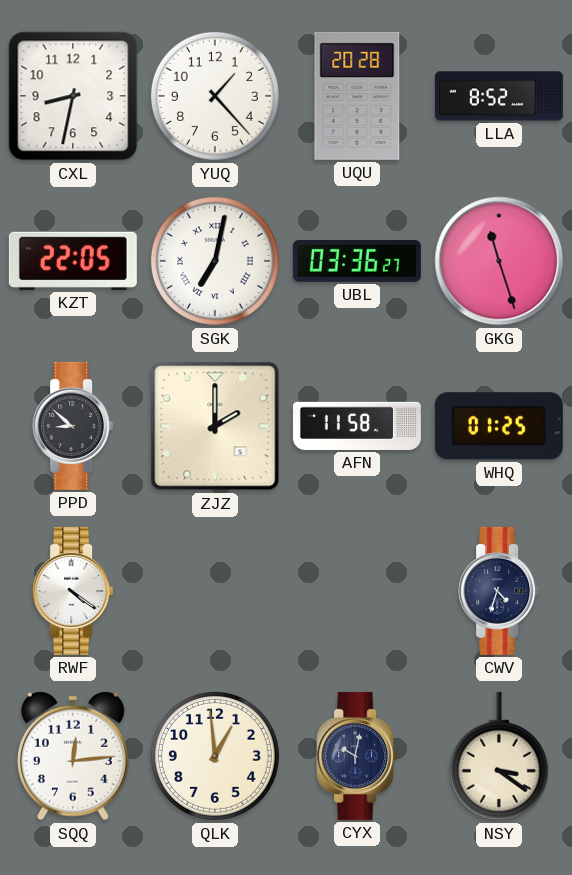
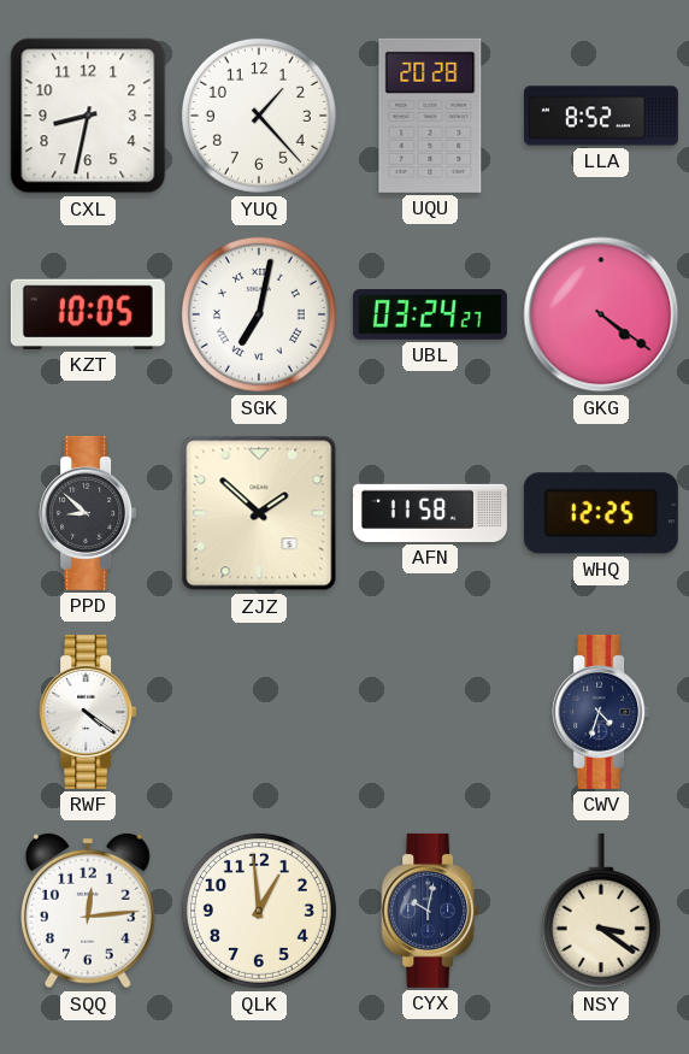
KZT: 22:05 -> 10:05
UBL: 03:36 -> 03:24
GKG: 11:27 -> 4:21
ZJZ: 2:00 -> 1:52
WHQ: 01:25 -> 12:25
